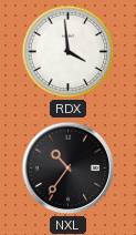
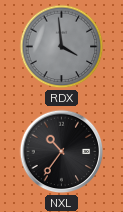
RDX dial: white -> grey
